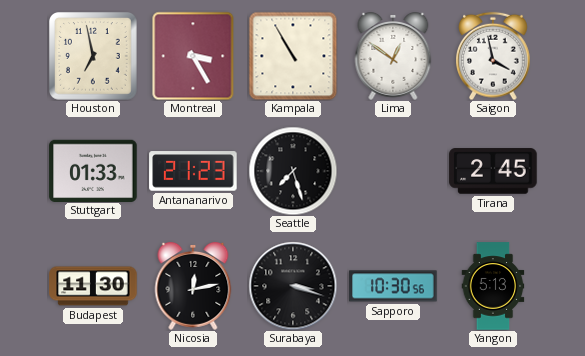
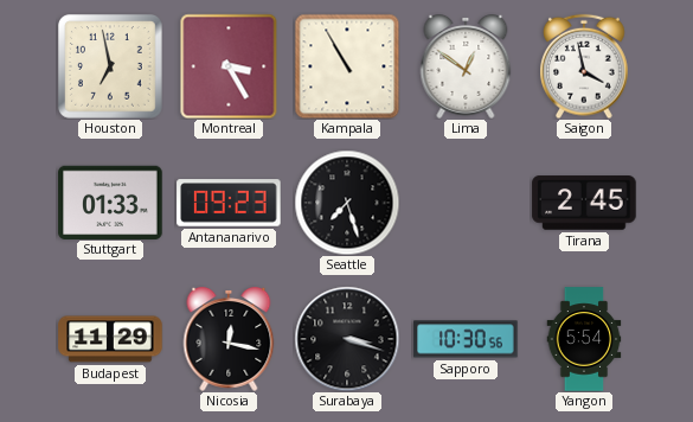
Antananarivo: 21:23 -> 09:23
Budapest: 11:30 -> 11:29
Nicosia: 12:13 -> 12:17
Yangon: 5:13 -> 5:54
